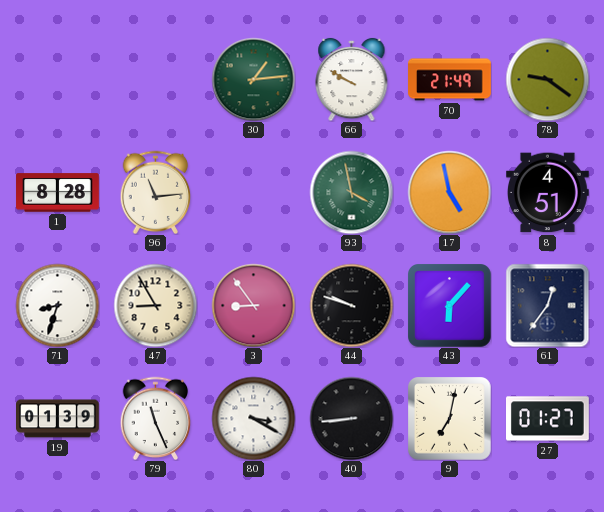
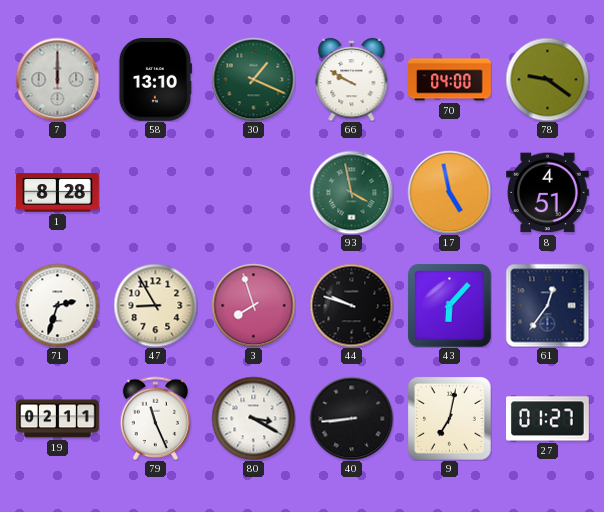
7: none -> 12:00
58: none -> 13:10
30: 1:14 -> 1:19
70: 21:49 -> 04:00
96: 11:14 -> none
71: 8:33 -> 2:33
3: 8:54 -> 7:57
19: 01:39 -> 02:11
